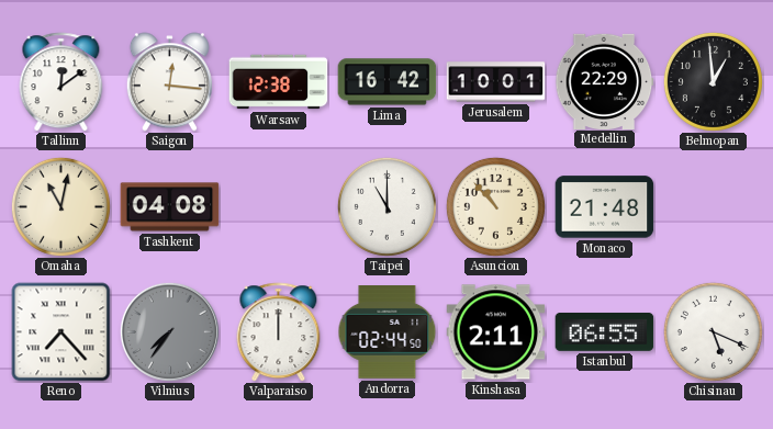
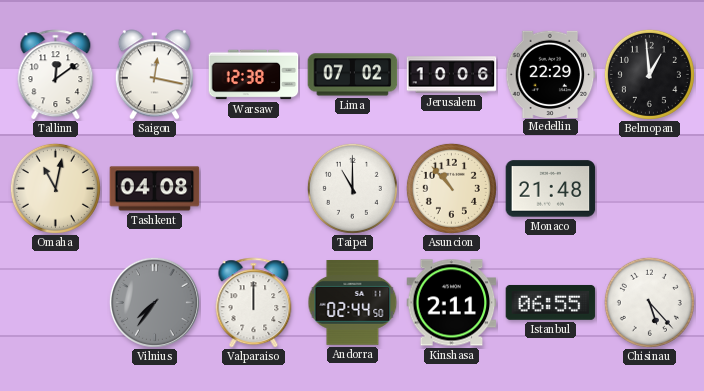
Saigon: 12:16 -> 12:17
Lima: 16:42 -> 07:02
Jerusalem: 10:01 -> 10:06
Reno: 7:23 -> none
Chisinau: 5:19 -> 5:23
